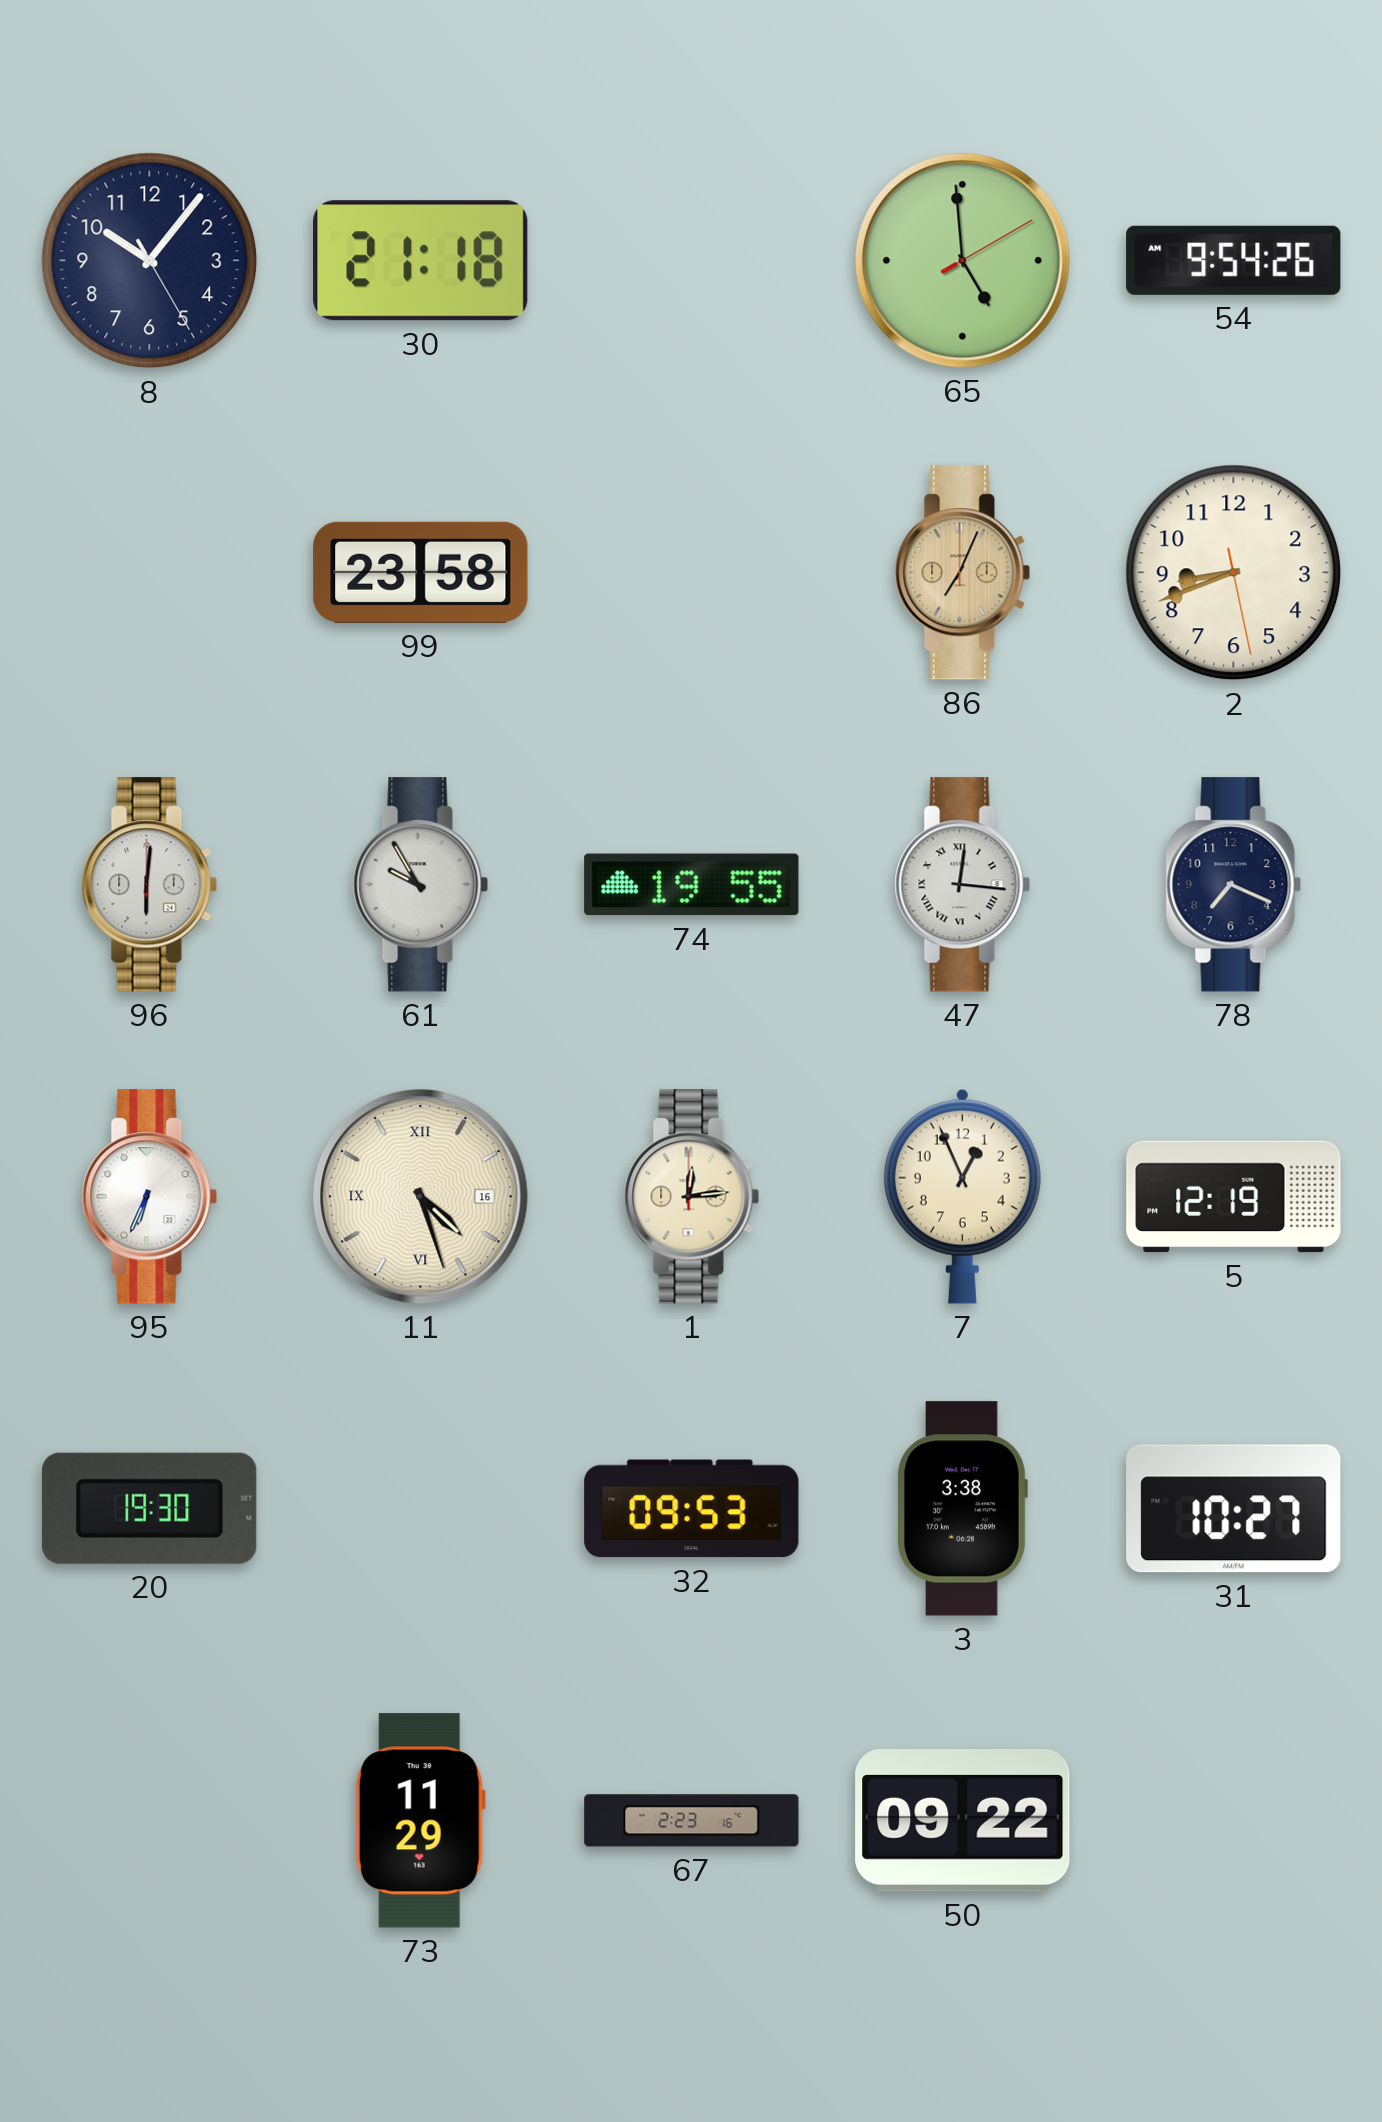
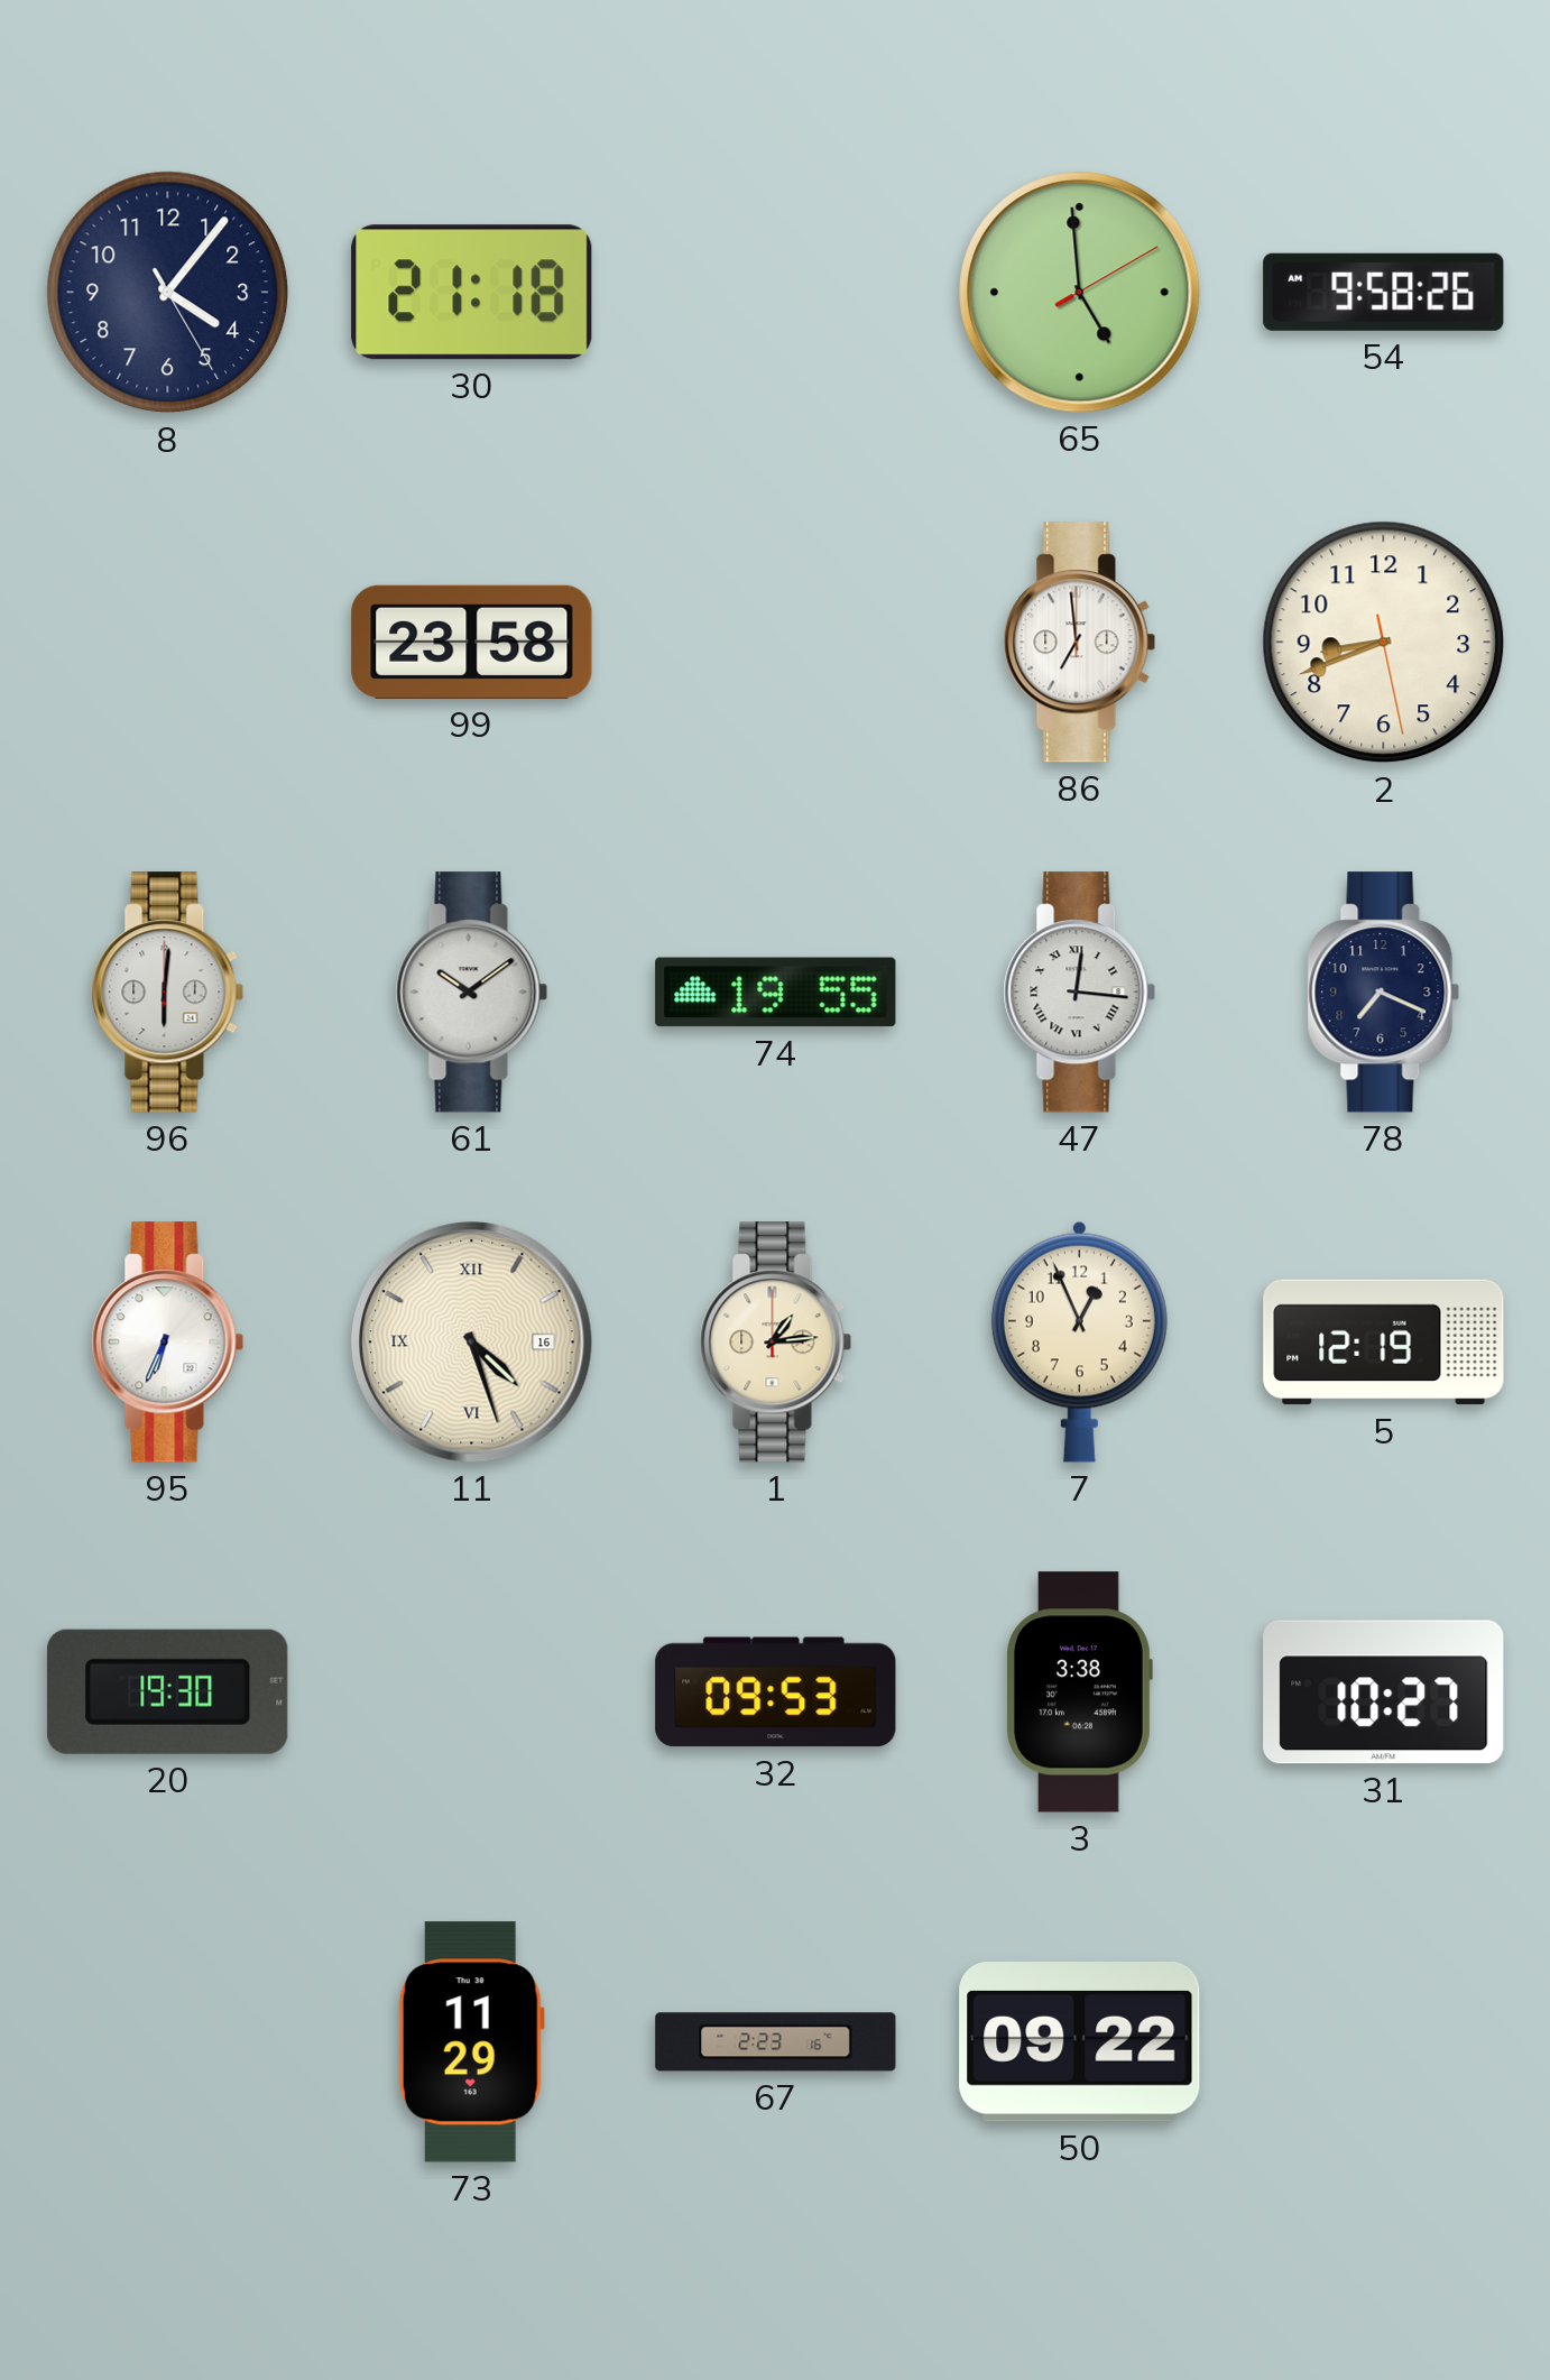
8: 10:06 -> 4:06
54: 9:54 -> 9:58
86: 7:04 -> 6:59
86 dial: champagne -> white
61: 9:55 -> 10:09
1: 12:14 -> 1:14
